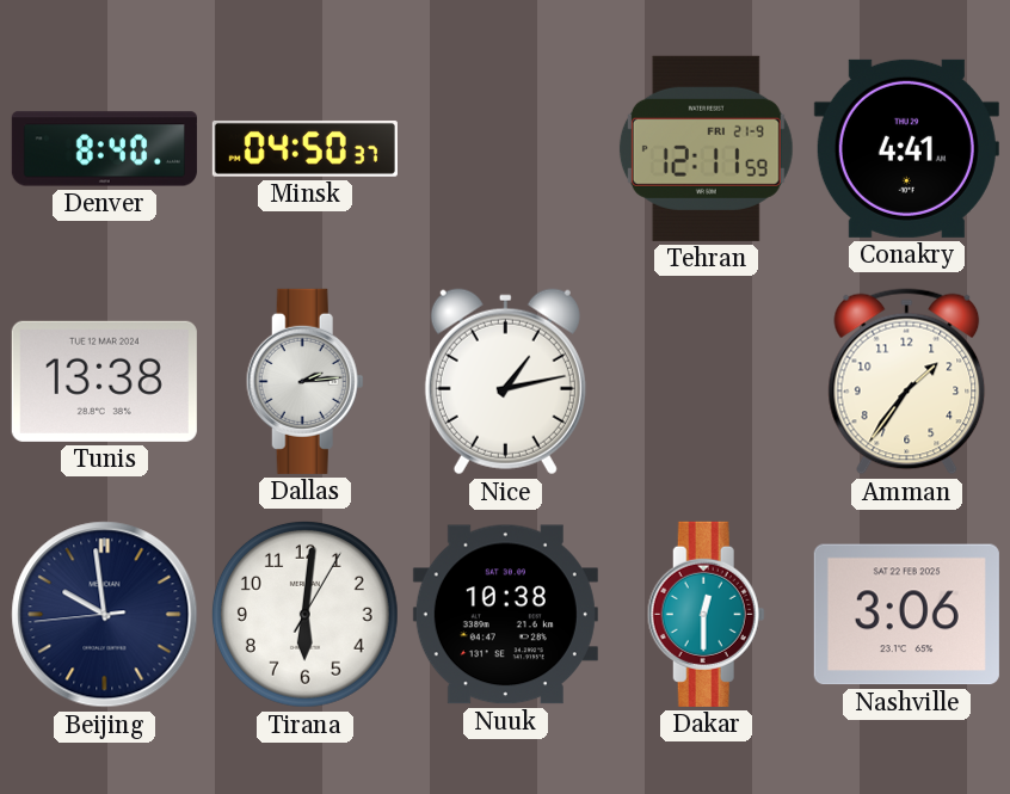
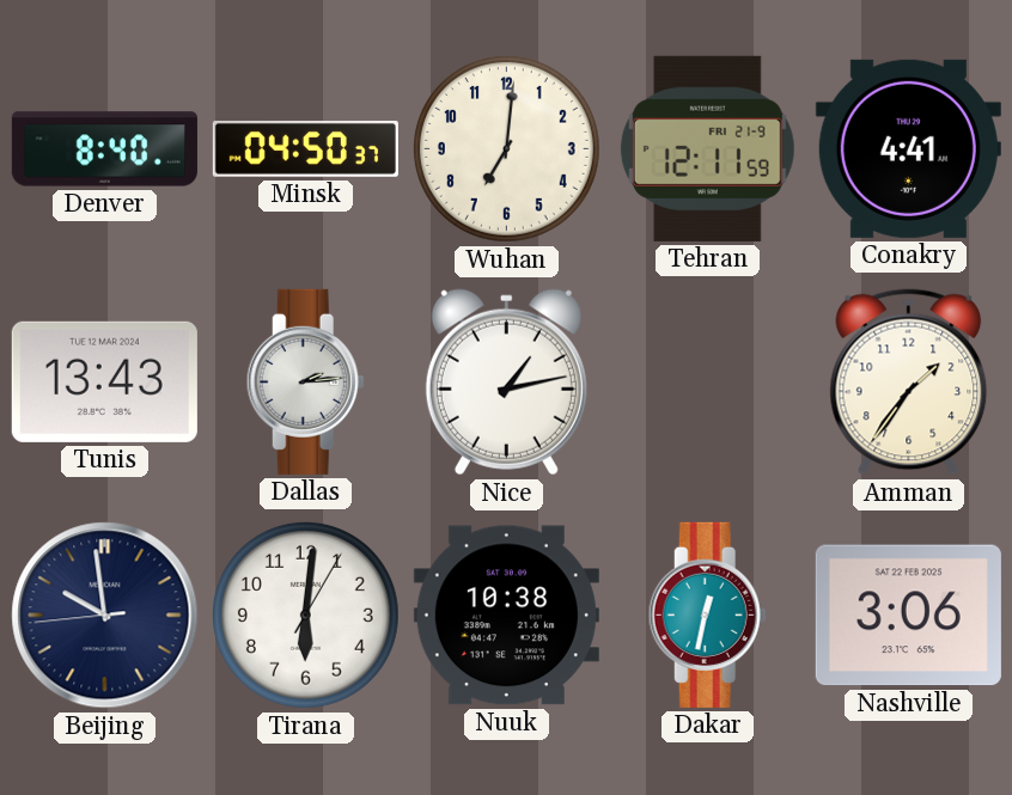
Wuhan: none -> 7:01
Tunis: 13:38 -> 13:43
Dakar: 12:30 -> 12:32
